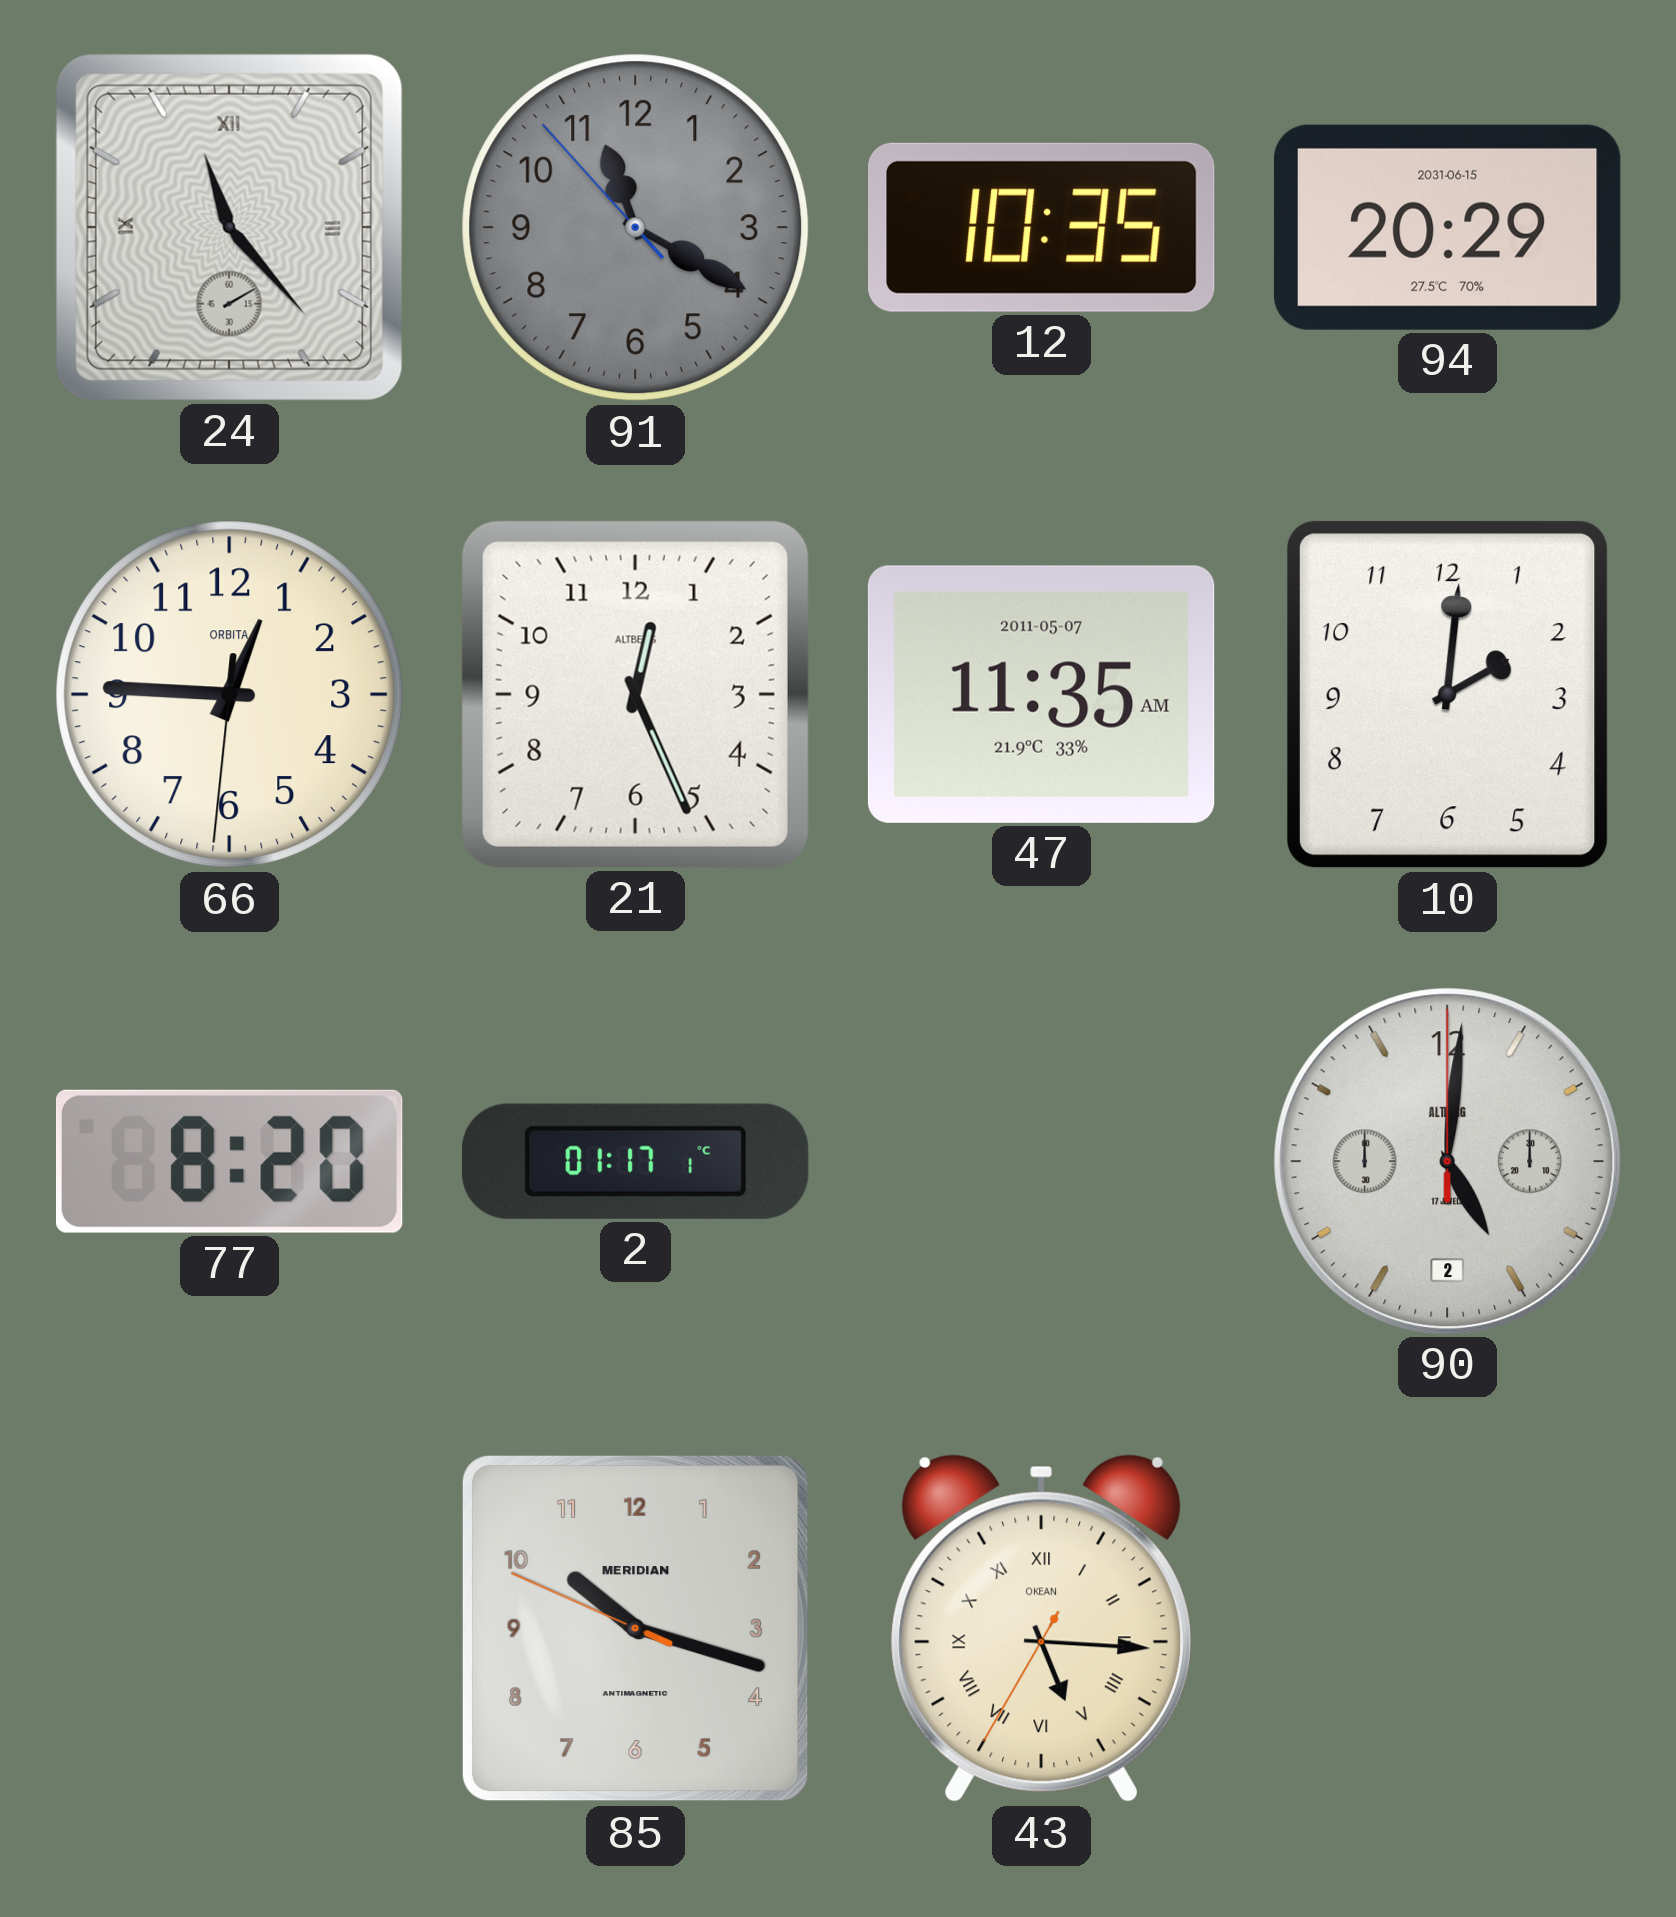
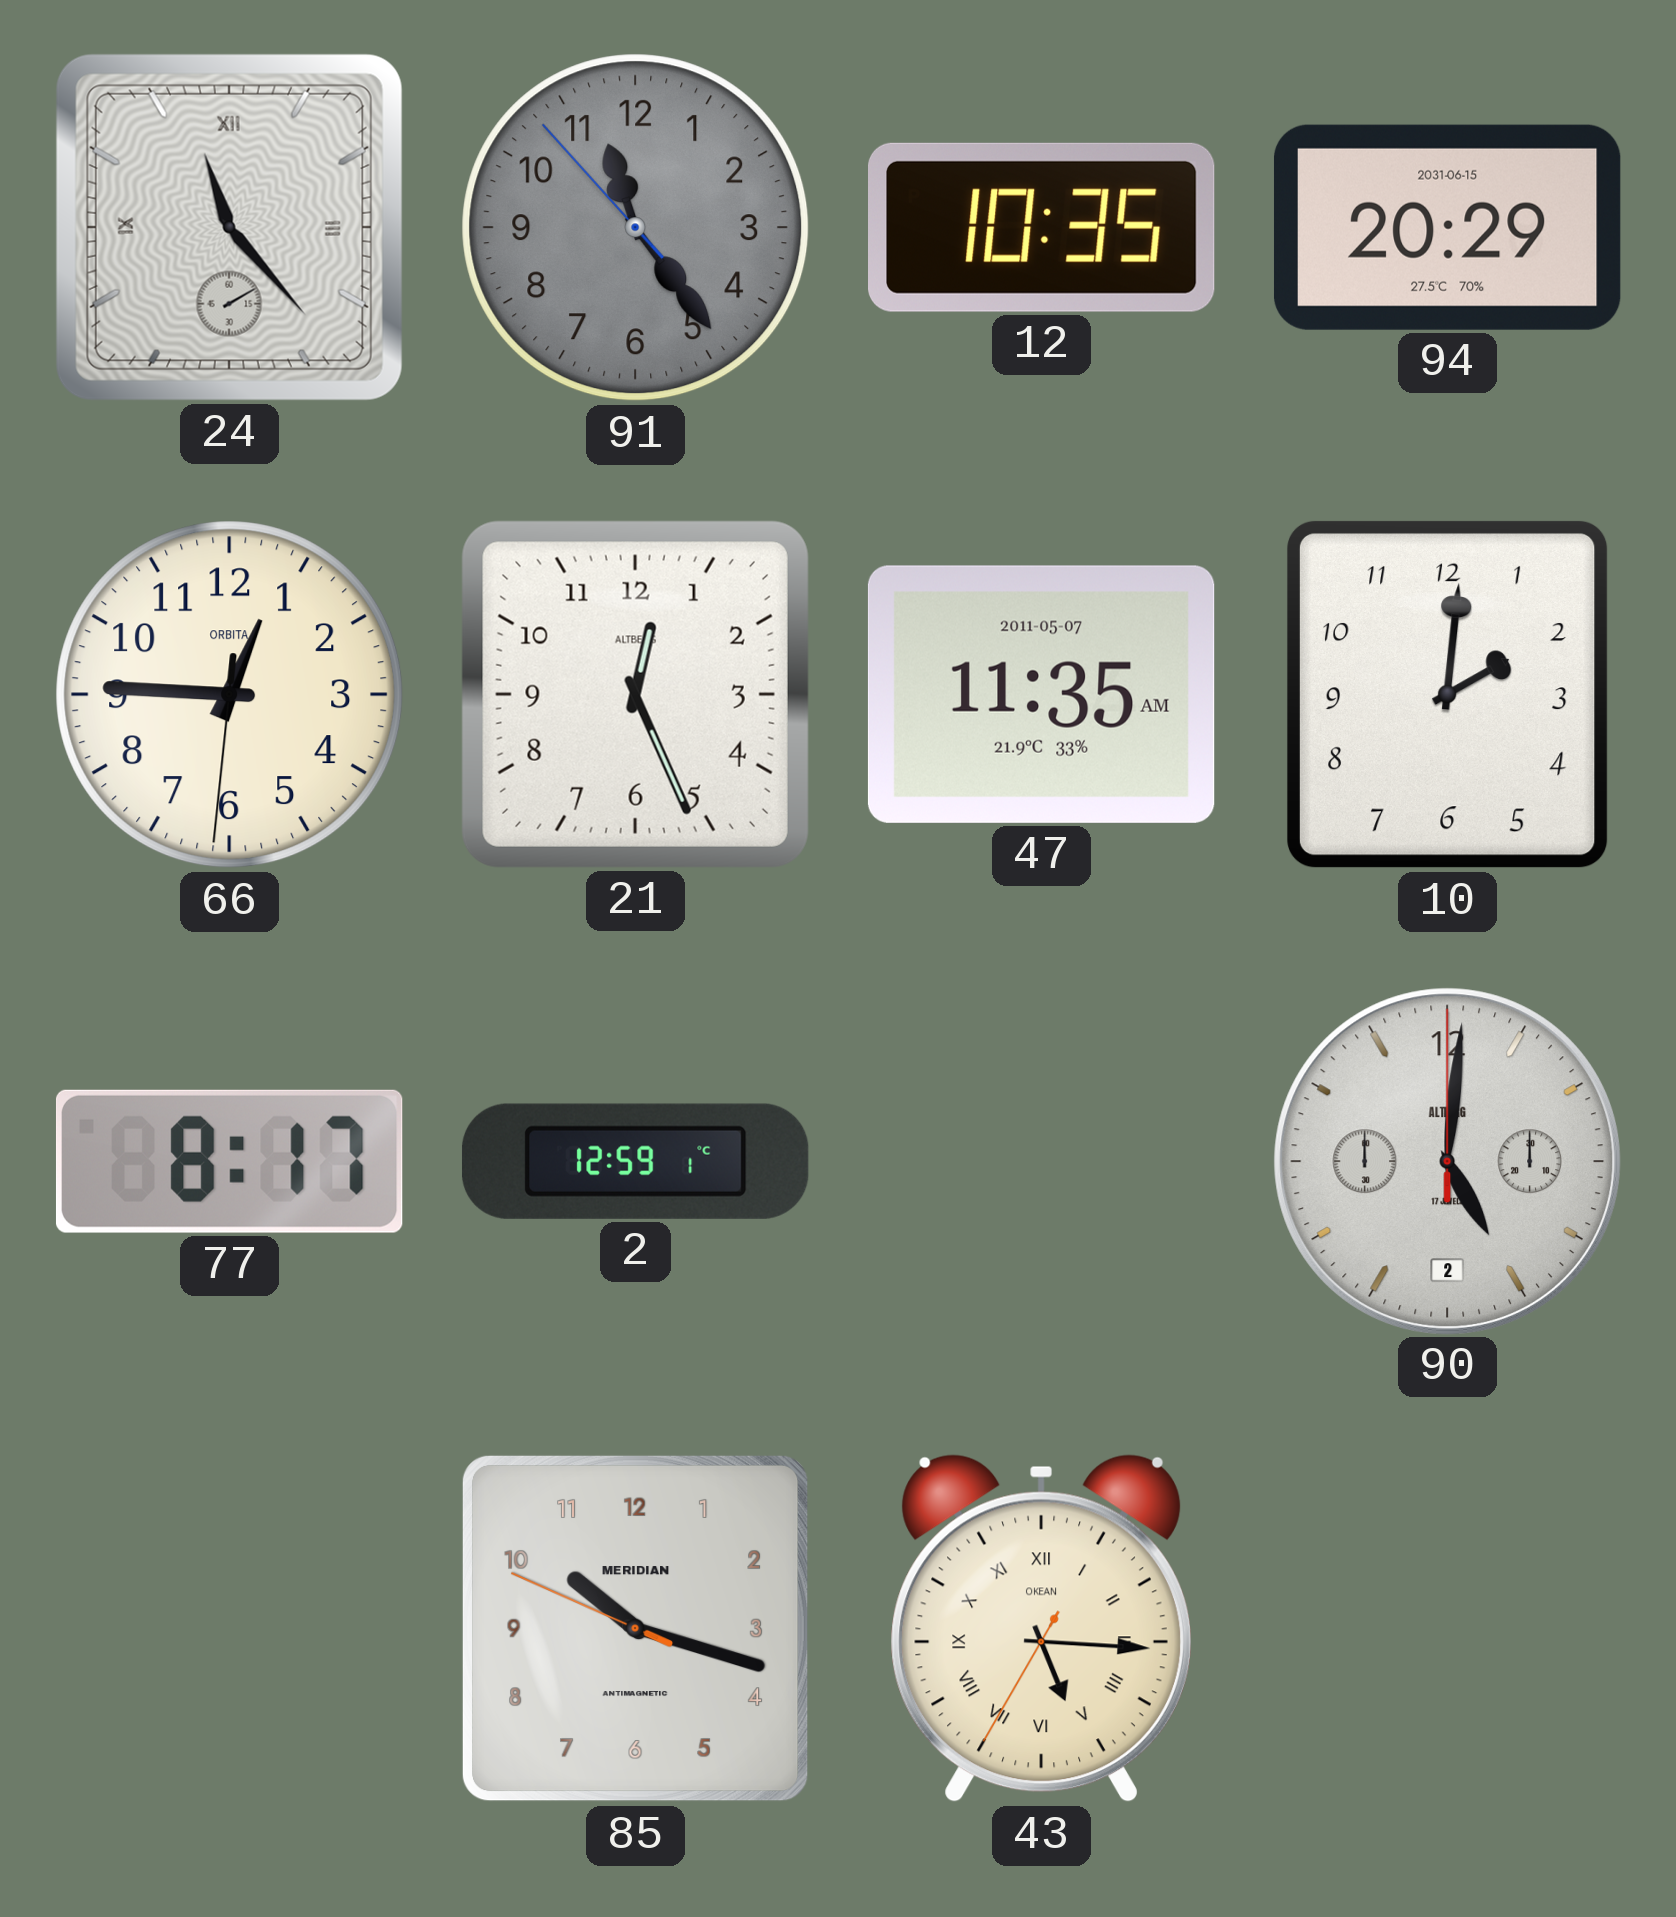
91: 11:19 -> 11:23
77: 8:20 -> 8:17
2: 01:17 -> 12:59
